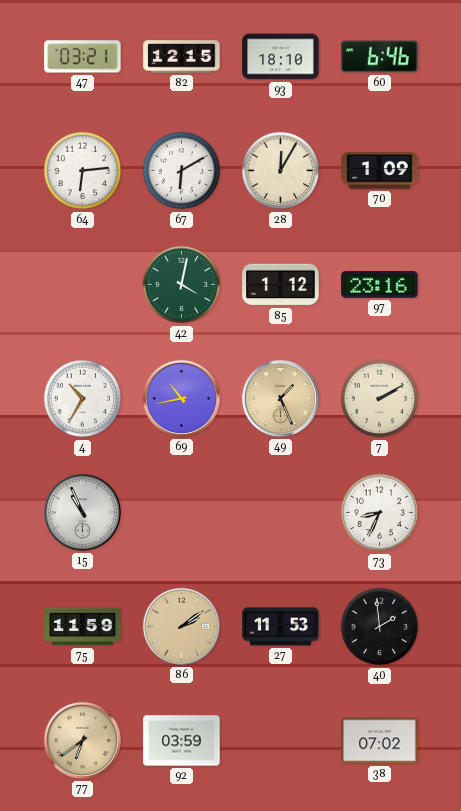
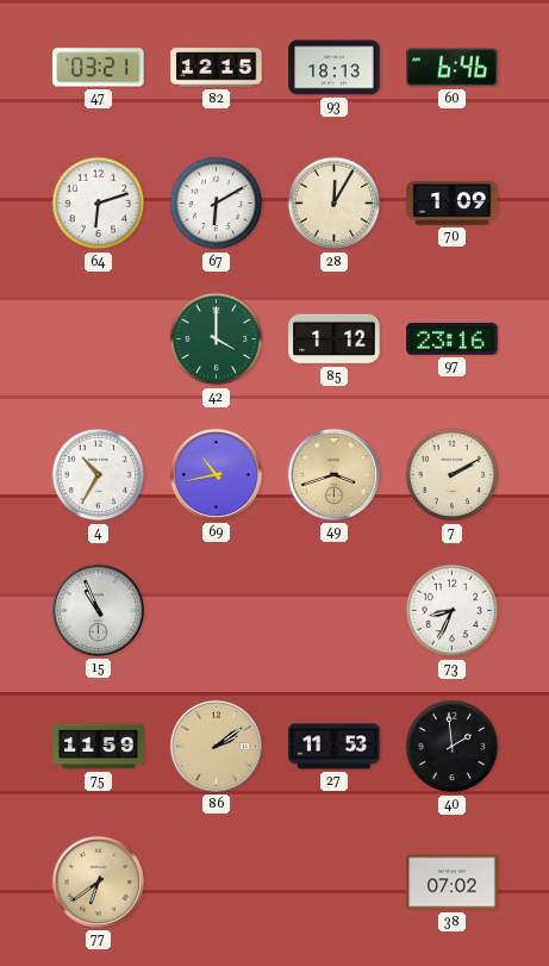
93: 18:10 -> 18:13
64: 6:14 -> 6:12
42: 4:02 -> 4:00
49: 1:26 -> 3:42
92: 03:59 -> none
